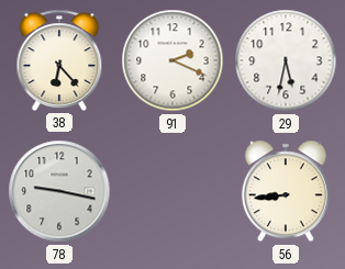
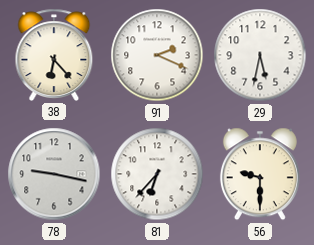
81: none -> 6:37
56: 8:44 -> 9:30
